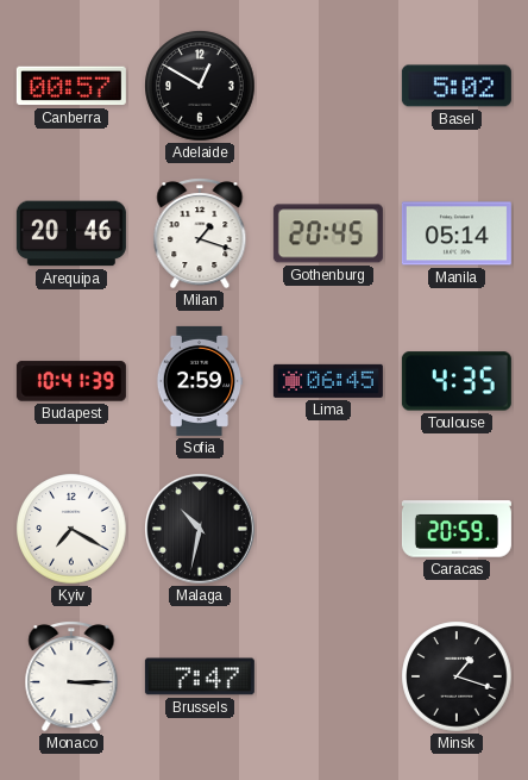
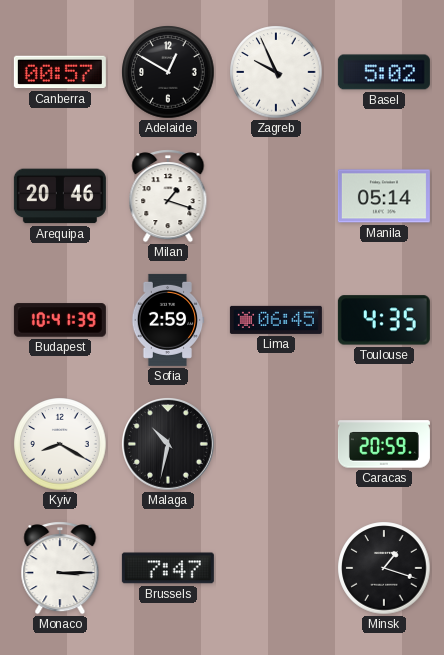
Zagreb: none -> 9:56
Gothenburg: 20:45 -> none
Kyiv: 7:20 -> 8:20
